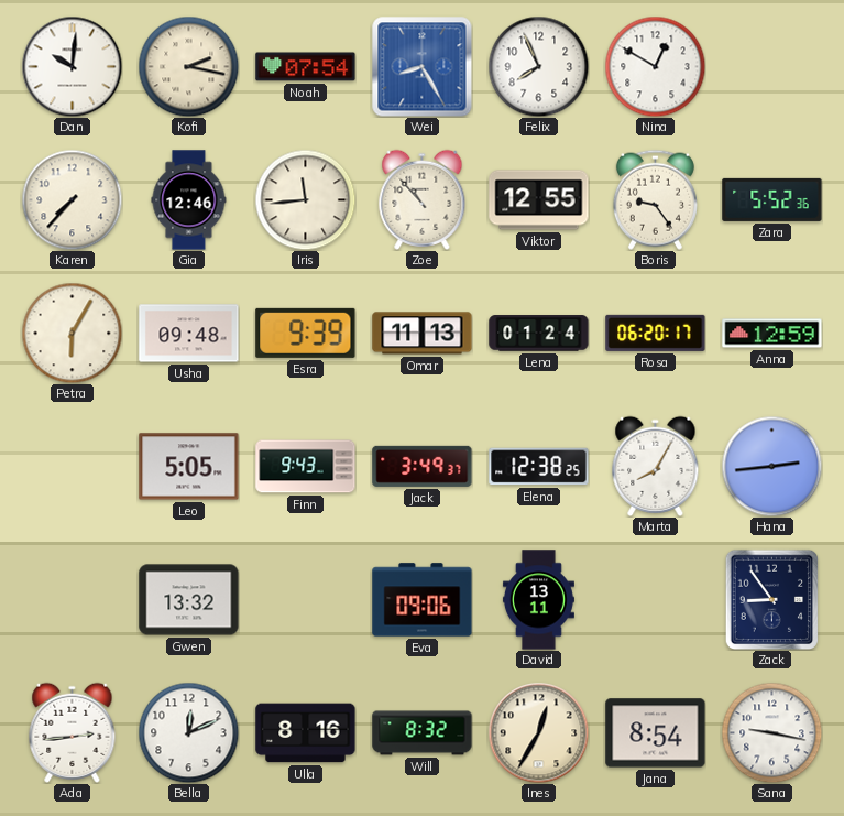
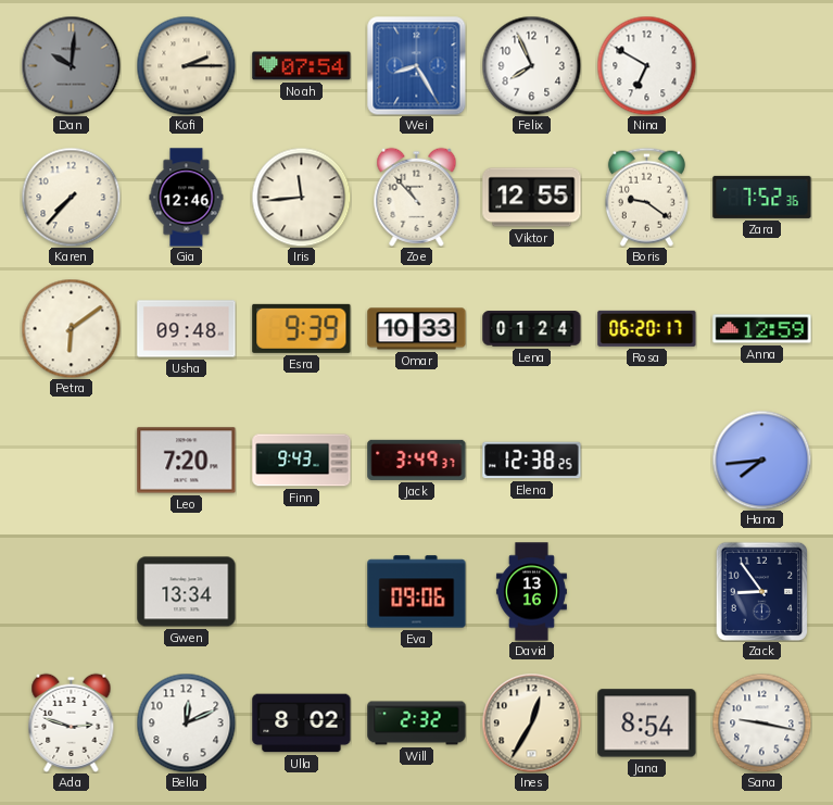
Dan dial: white -> grey
Kofi: 2:17 -> 2:15
Nina: 12:50 -> 6:50
Boris: 9:24 -> 9:21
Zara: 5:52 -> 7:52
Petra: 6:05 -> 6:09
Omar: 11:13 -> 10:33
Leo: 5:05 -> 7:20
Marta: 8:05 -> none
Hana: 2:44 -> 7:44
Gwen: 13:32 -> 13:34
David: 13:11 -> 13:16
Ada: 2:44 -> 2:48
Ulla: 8:16 -> 8:02
Will: 8:32 -> 2:32
